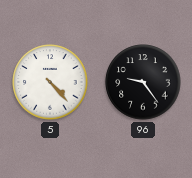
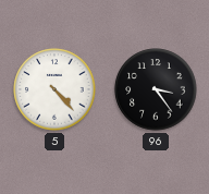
96: 9:24 -> 3:24
